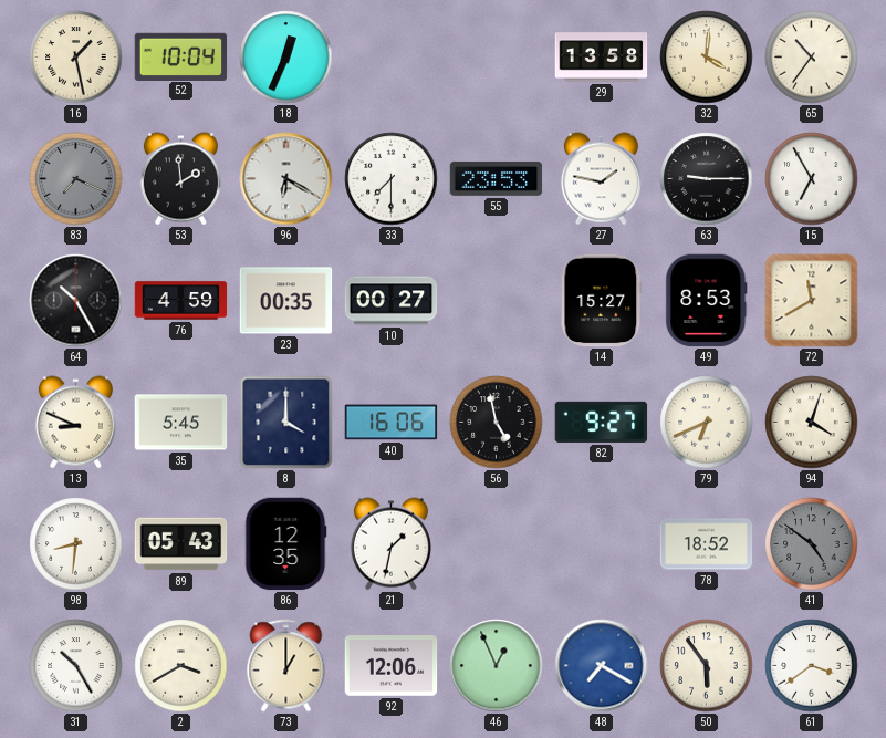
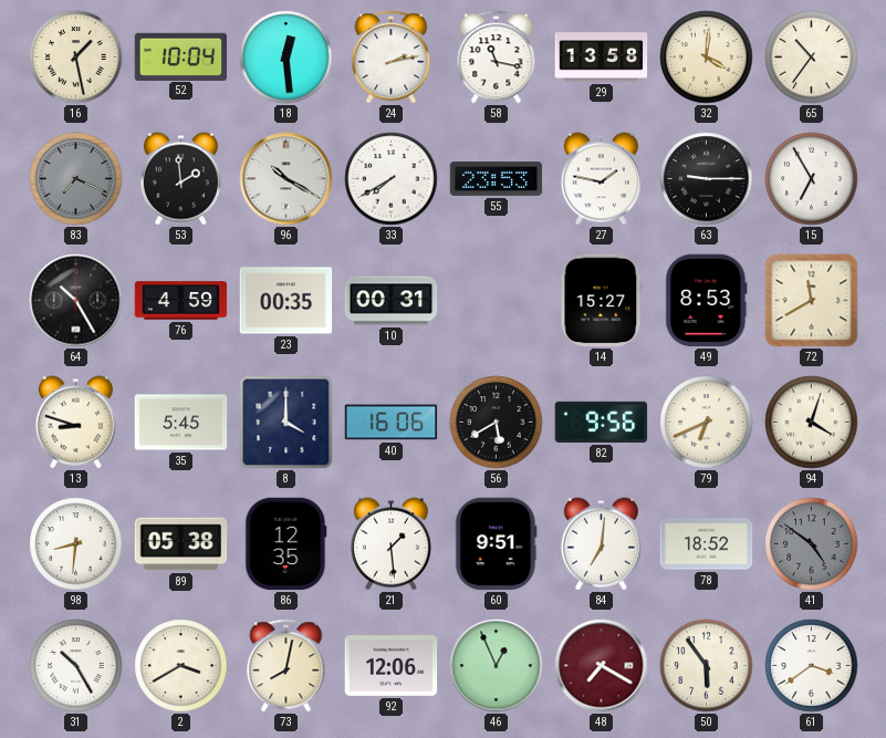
18: 12:34 -> 12:29
24: none -> 2:13
58: none -> 11:17
96: 6:20 -> 10:20
33: 7:30 -> 7:40
10: 00:27 -> 00:31
13: 8:49 -> 8:48
56: 4:58 -> 5:40
82: 9:27 -> 9:56
89: 05:43 -> 05:38
21: 1:32 -> 1:29
60: none -> 9:51
84: none -> 7:01
73: 1:00 -> 8:02
48 dial: blue -> burgundy
